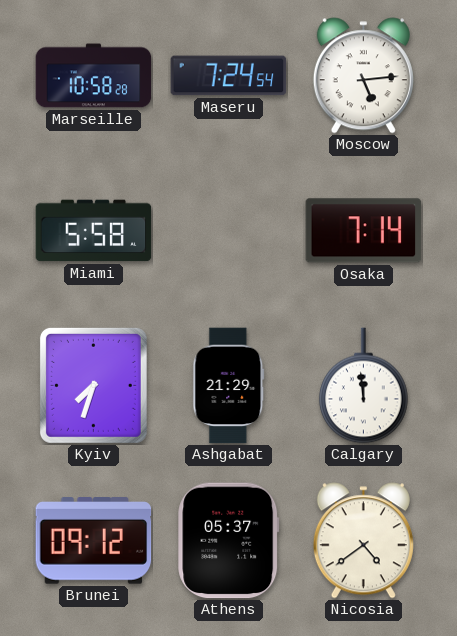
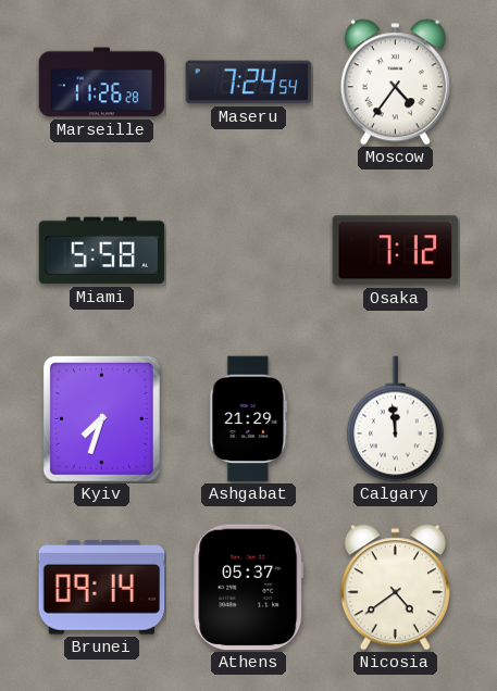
Marseille: 10:58 -> 11:26
Moscow: 5:14 -> 4:36
Osaka: 7:14 -> 7:12
Brunei: 09:12 -> 09:14
